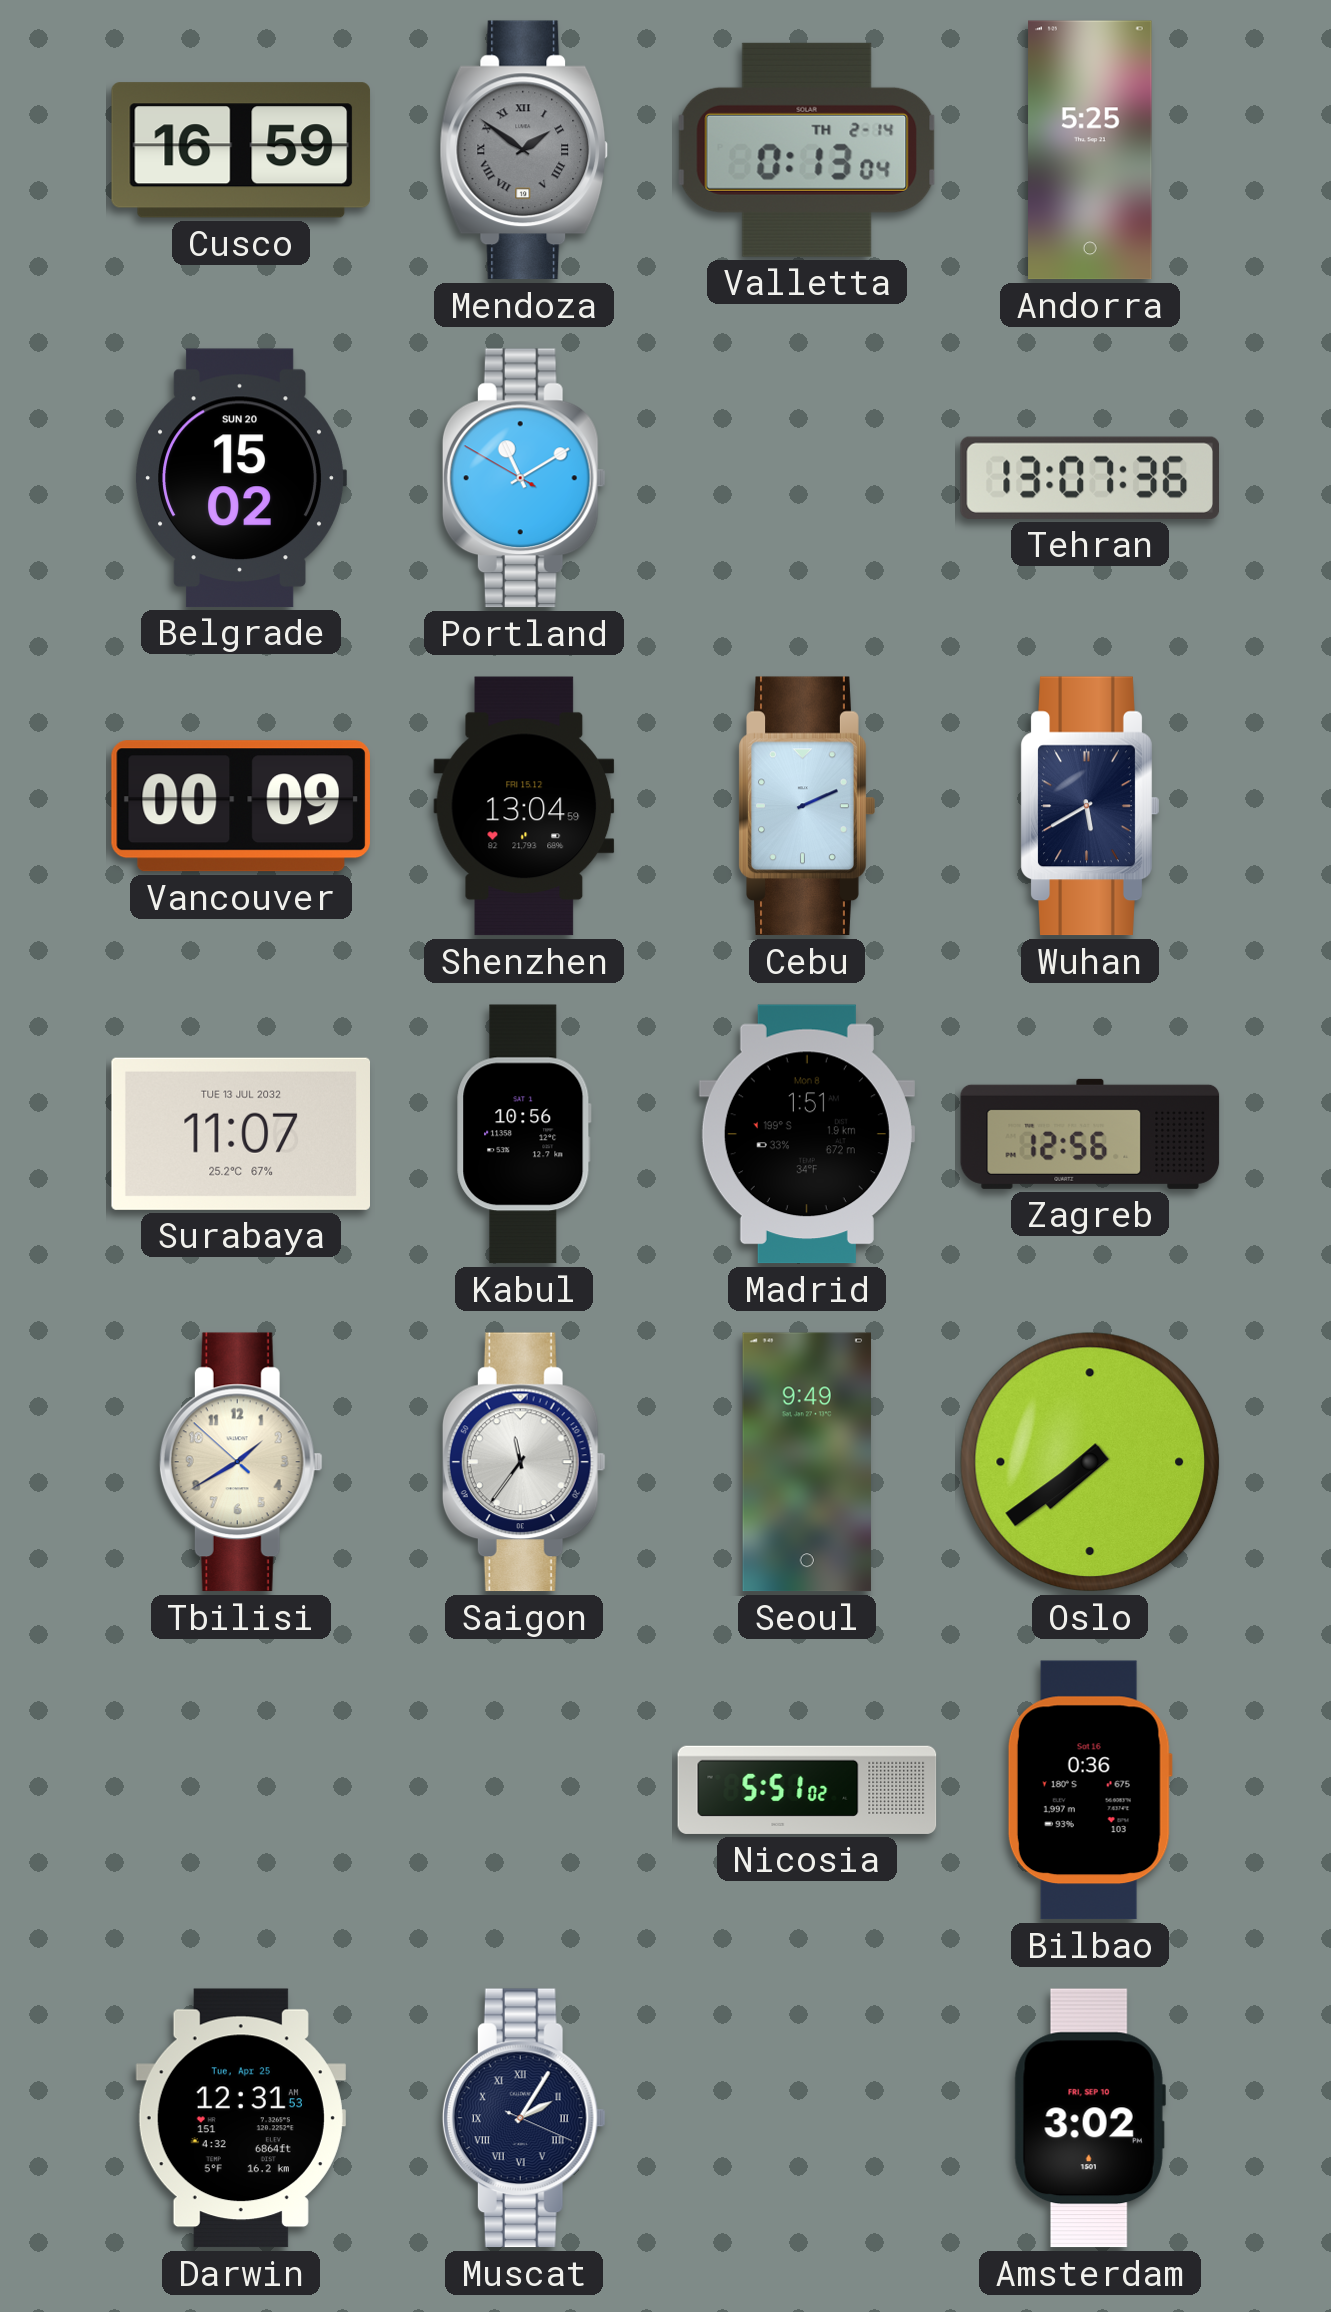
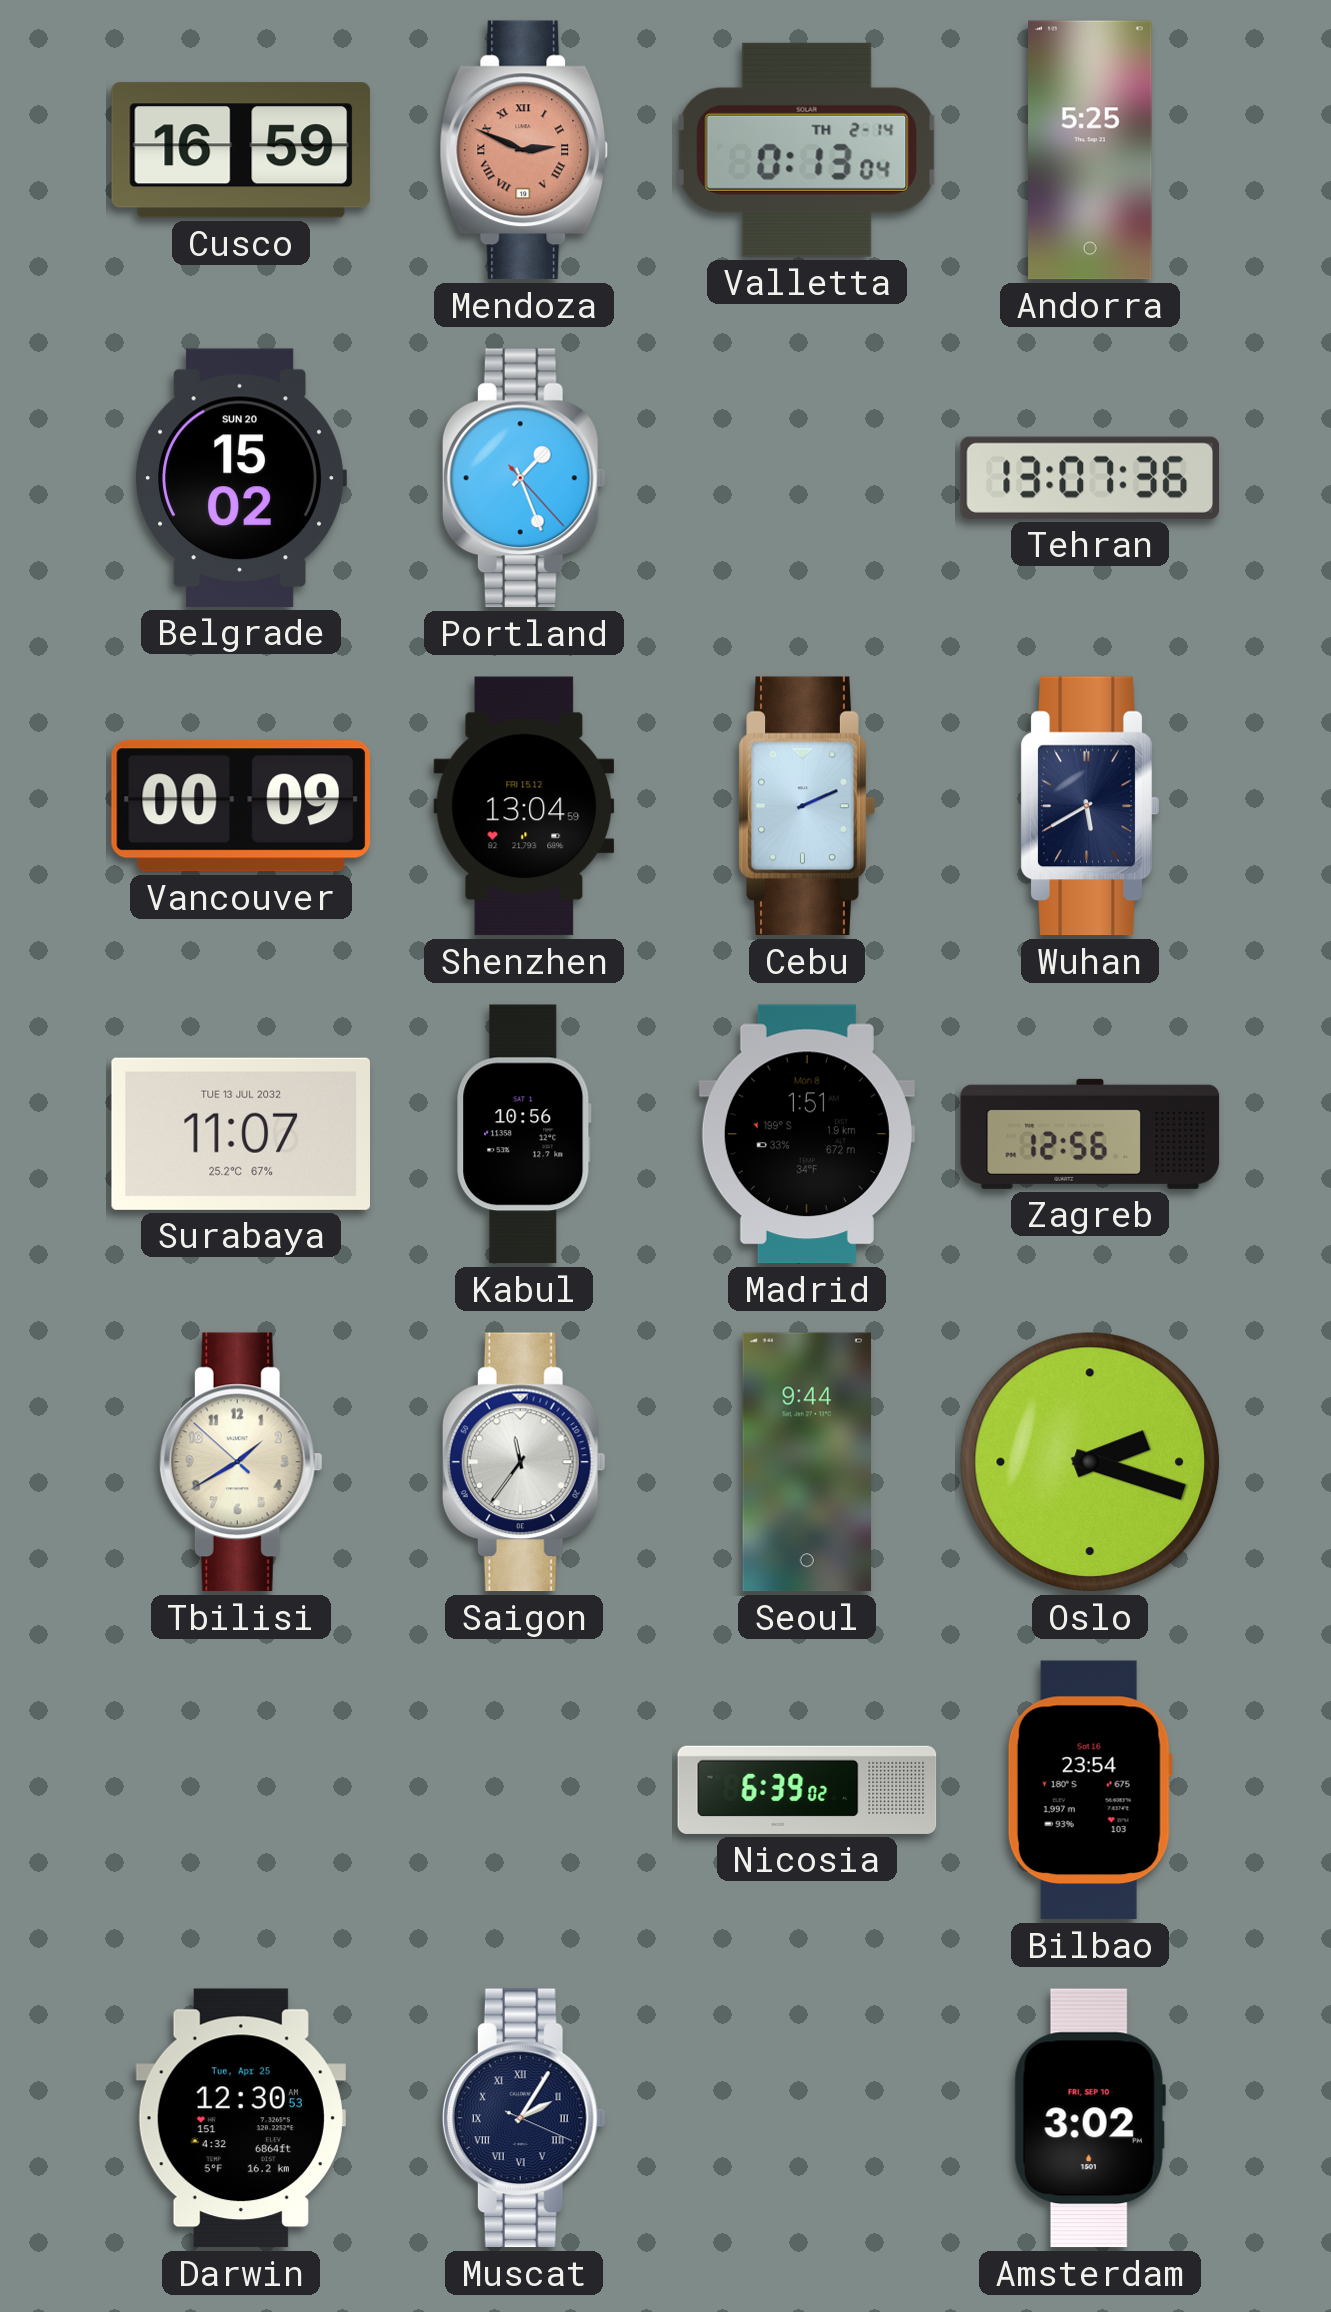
Mendoza: 1:51 -> 2:49
Mendoza dial: grey -> salmon
Portland: 11:09 -> 1:26
Seoul: 9:49 -> 9:44
Oslo: 7:39 -> 2:18
Nicosia: 5:51 -> 6:39
Bilbao: 0:36 -> 23:54
Darwin: 12:31 -> 12:30
